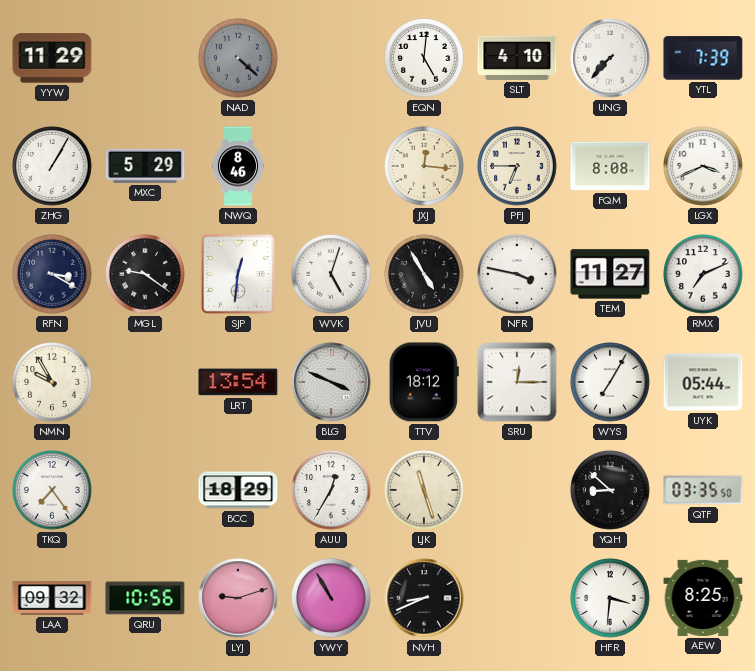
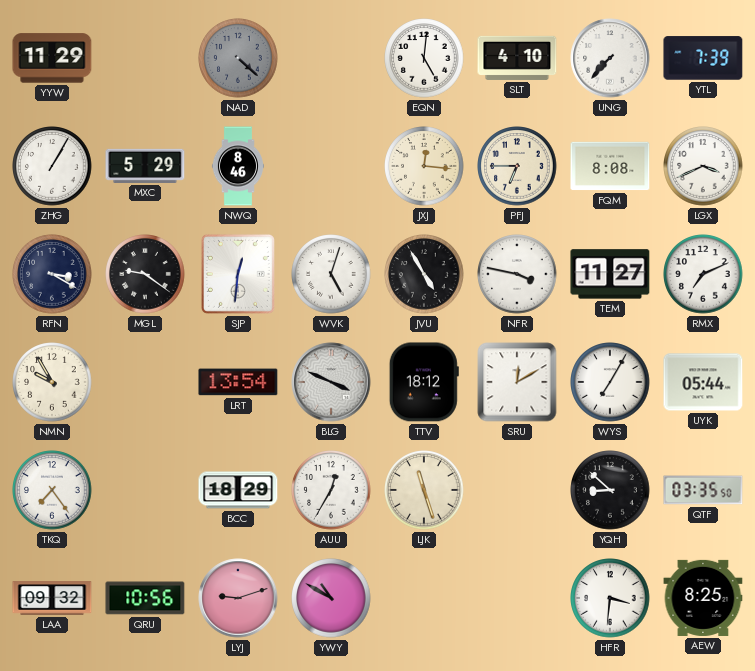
SRU: 12:15 -> 12:10
YWY: 10:55 -> 10:50
NVH: 8:41 -> none
